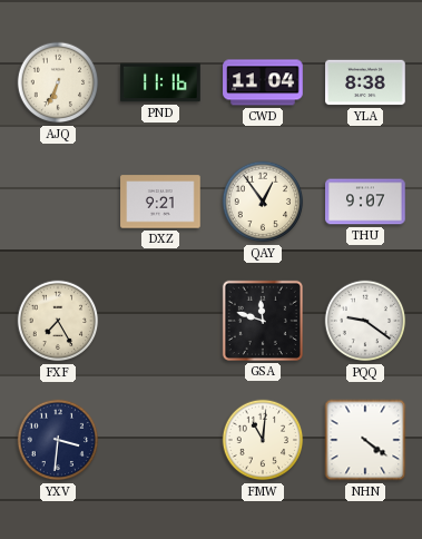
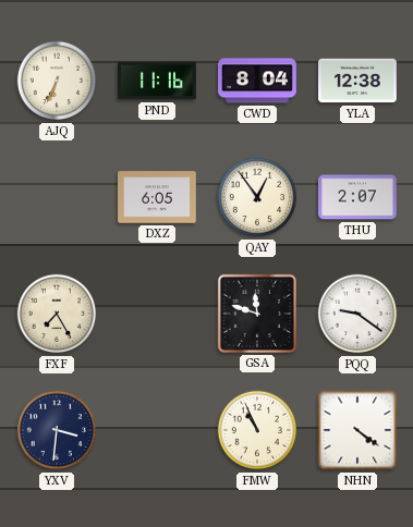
CWD: 11:04 -> 8:04
YLA: 8:38 -> 12:38
DXZ: 9:21 -> 6:05
THU: 9:07 -> 2:07
FMW: 11:01 -> 10:56
